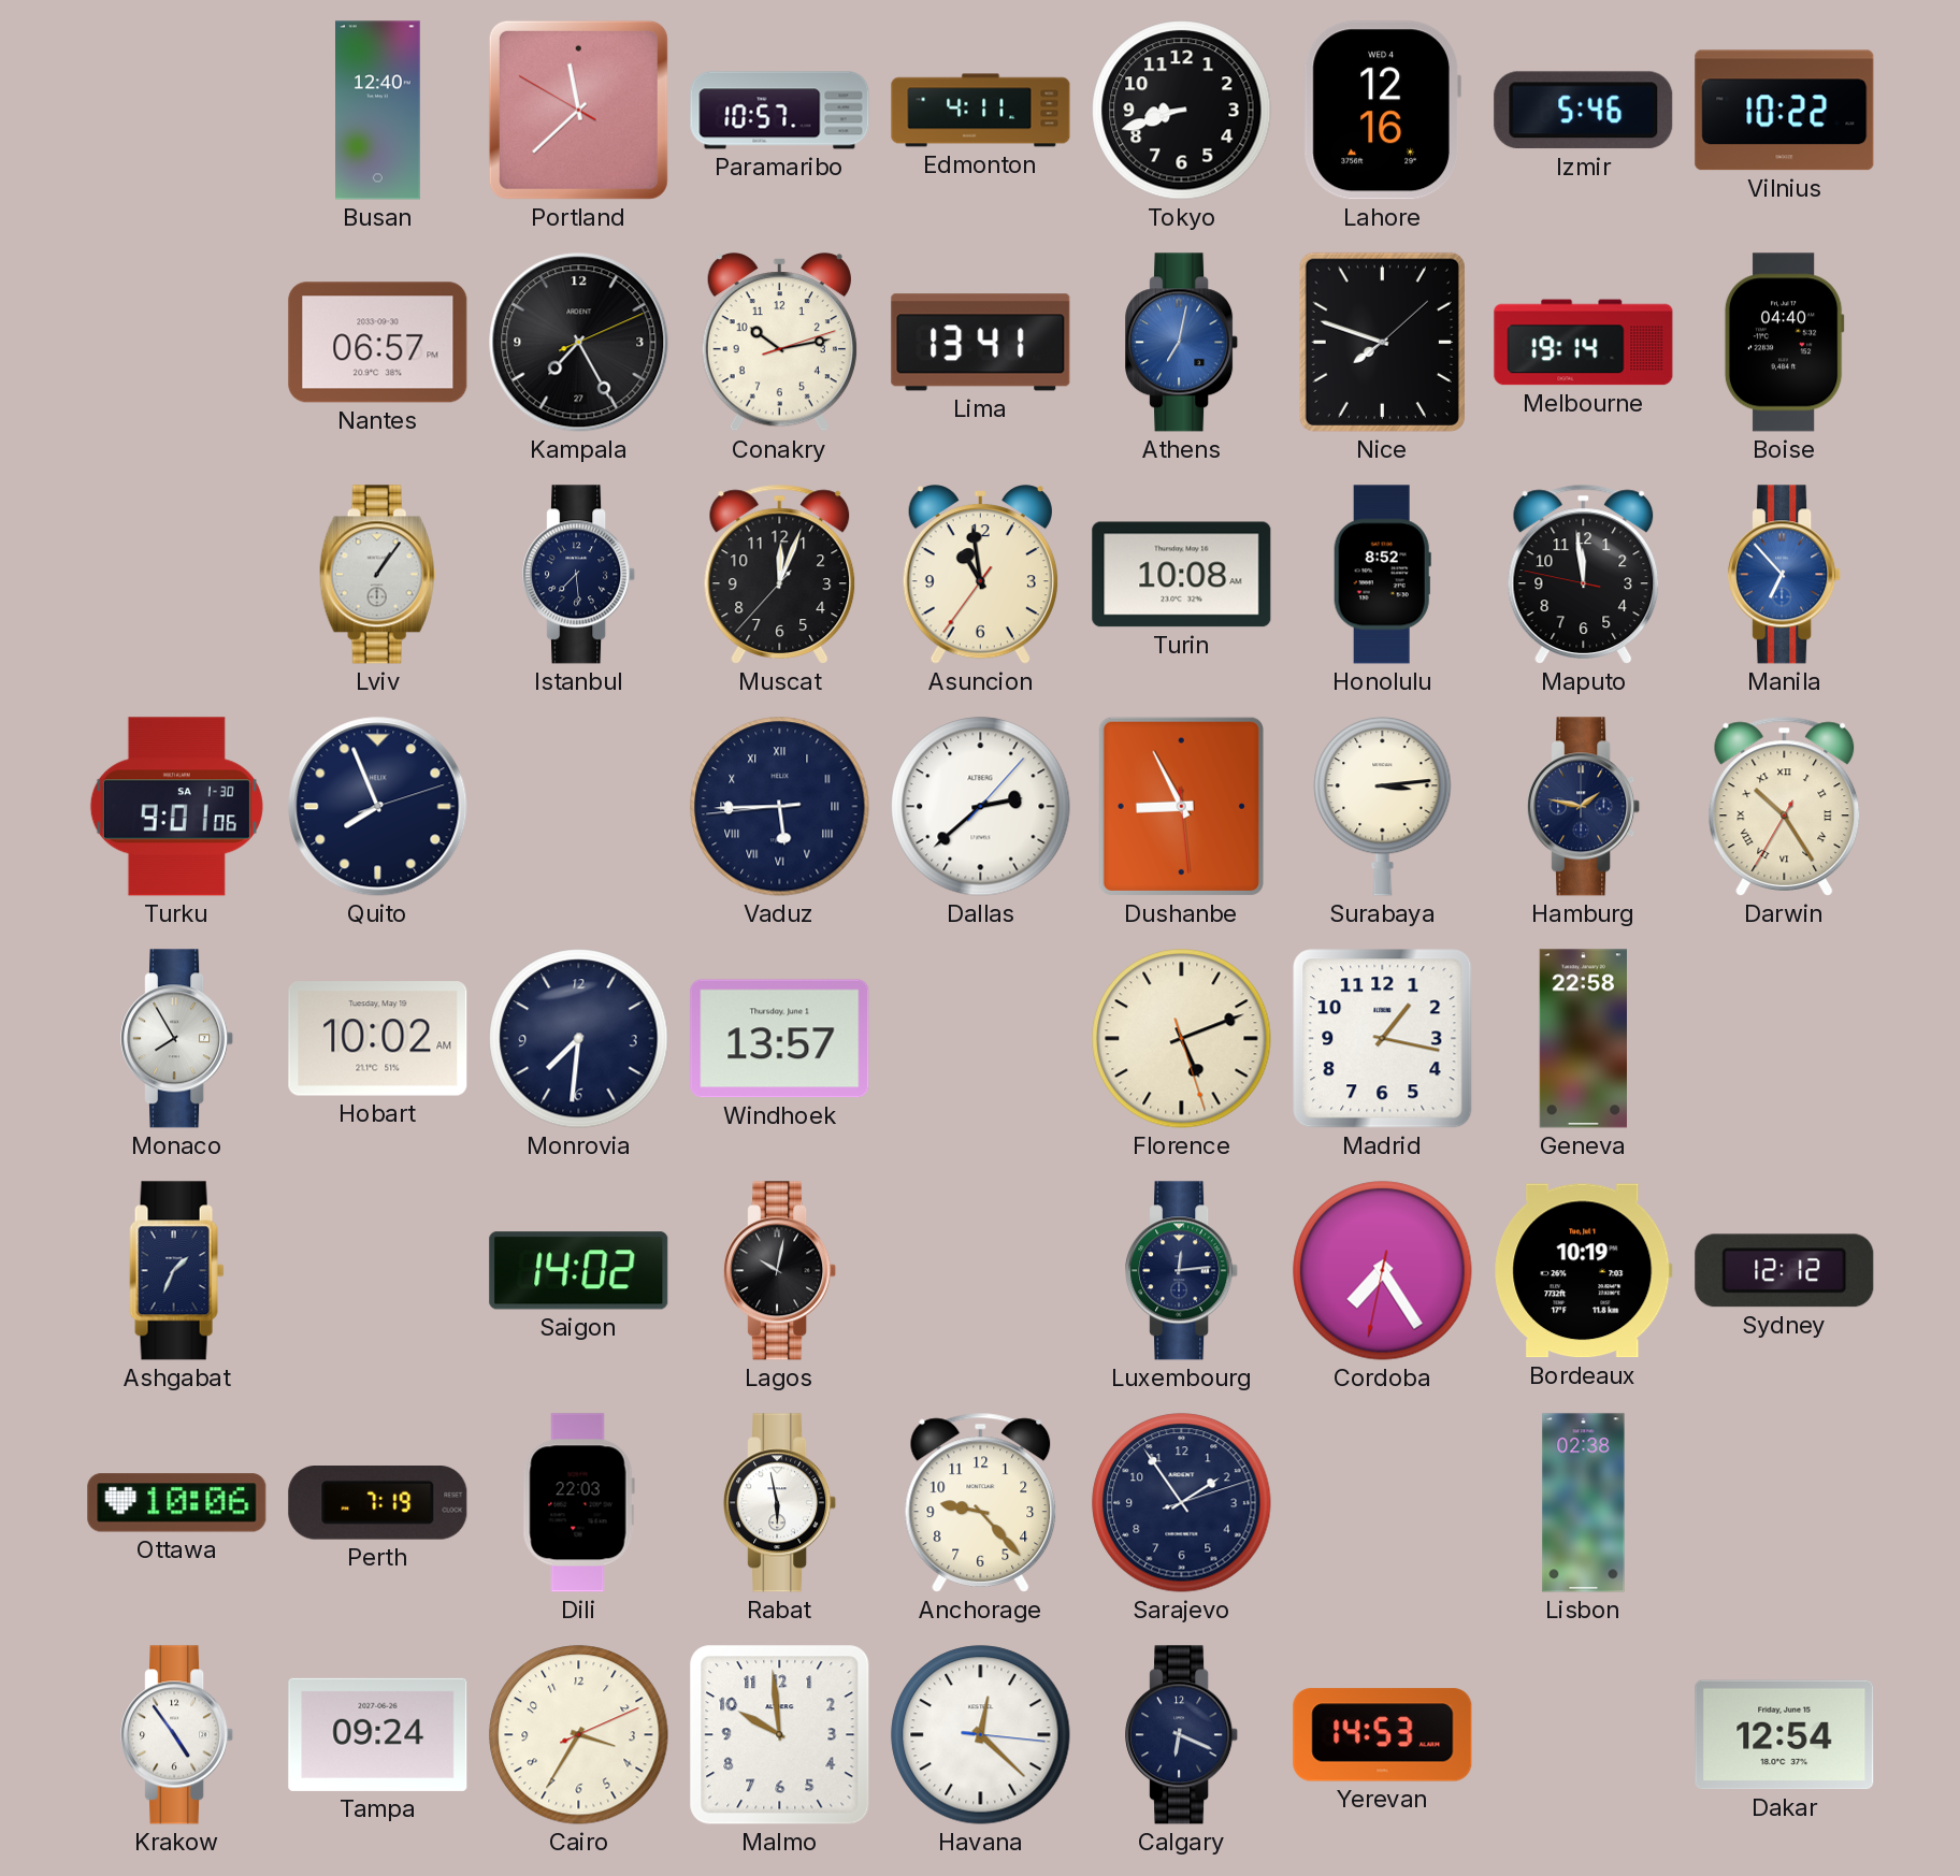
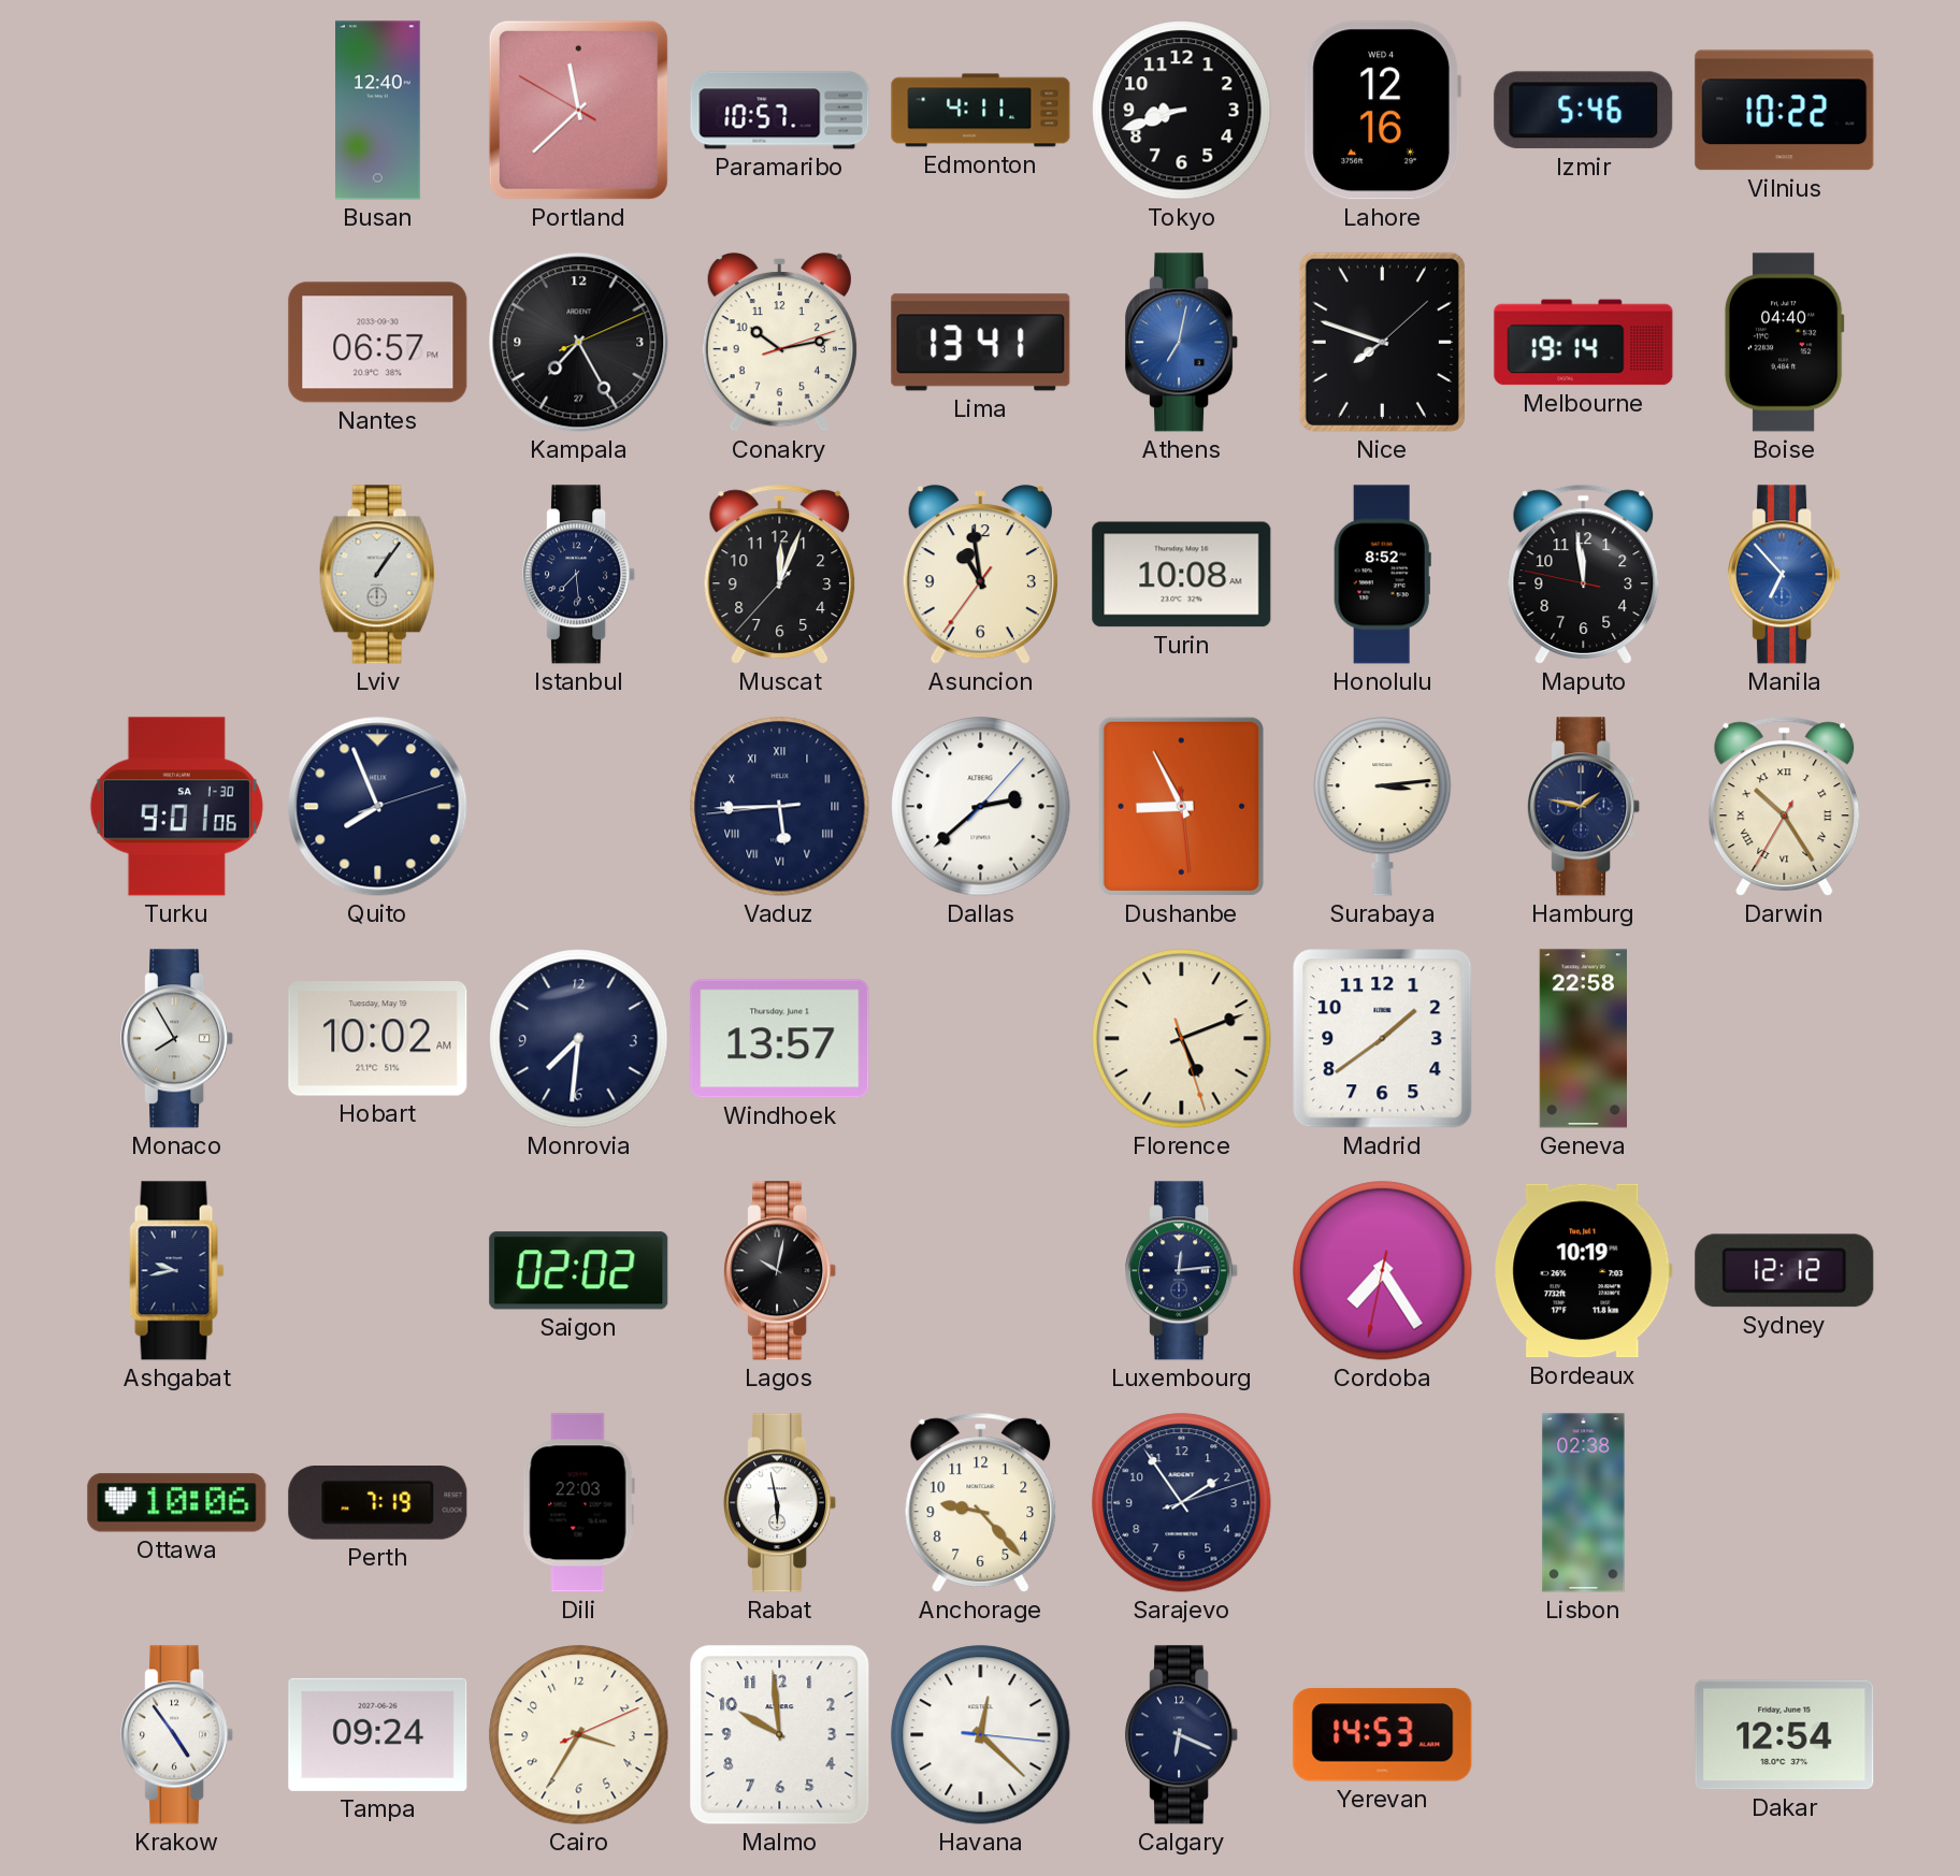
Madrid: 1:17 -> 1:39
Ashgabat: 1:34 -> 9:43
Saigon: 14:02 -> 02:02
